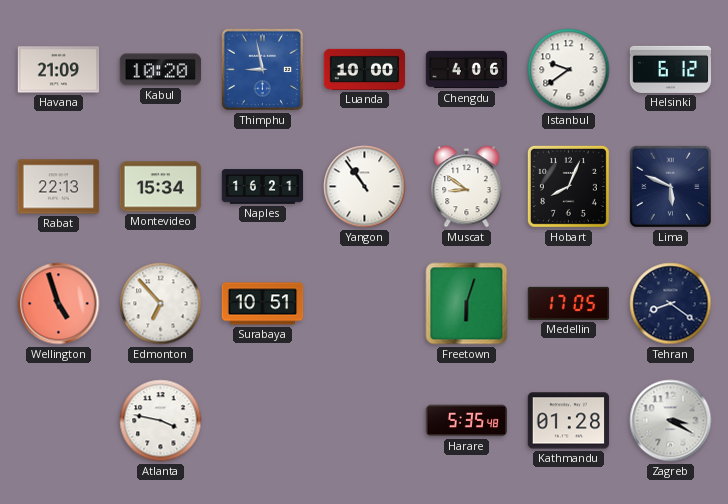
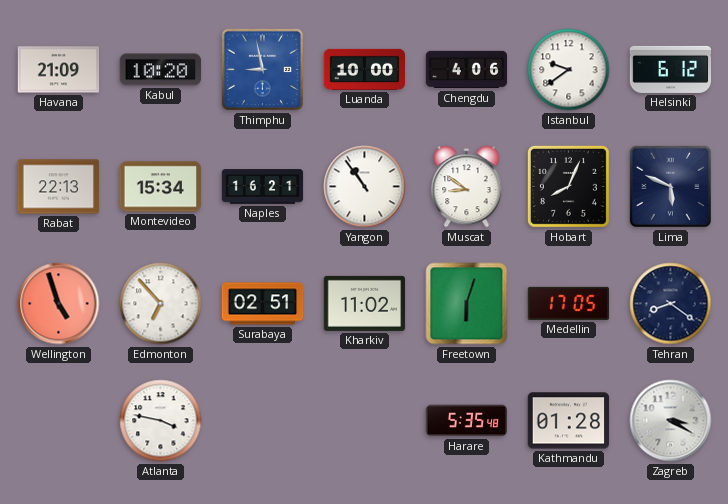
Surabaya: 10:51 -> 02:51
Kharkiv: none -> 11:02
